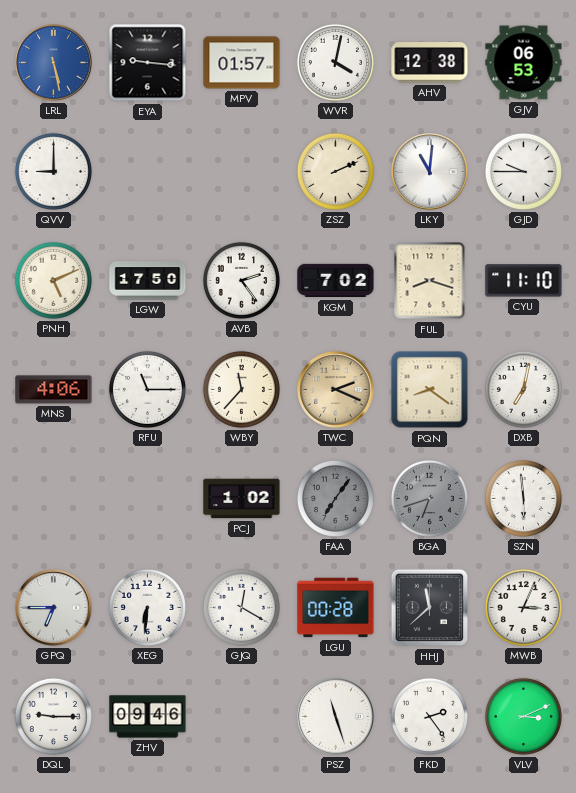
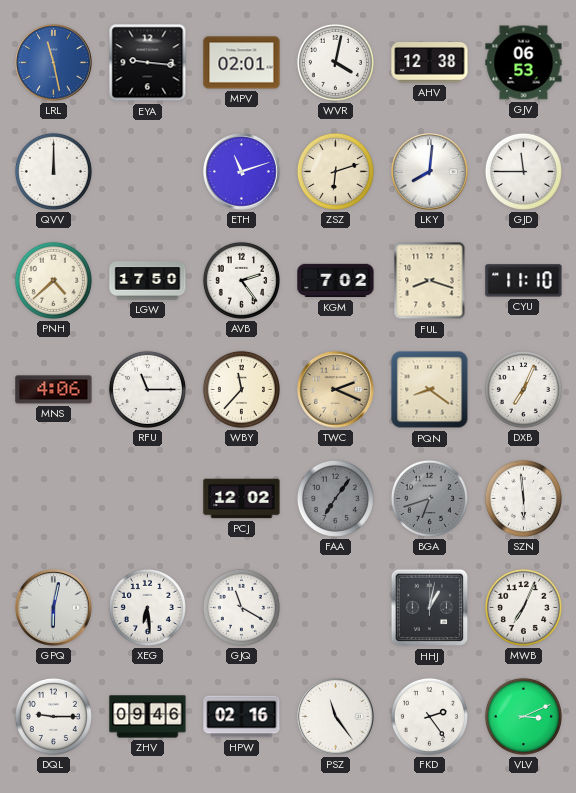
LRL: 5:28 -> 11:28
MPV: 01:57 -> 02:01
QVV: 9:00 -> 12:00
ETH: none -> 11:12
ZSZ: 2:11 -> 6:12
LKY: 11:01 -> 8:01
GJD: 9:45 -> 11:45
PNH: 5:11 -> 4:38
DXB: 7:02 -> 7:04
PCJ: 1:02 -> 12:02
GPQ: 6:45 -> 6:02
XEG: 6:31 -> 6:29
GJQ: 12:20 -> 11:20
LGU: 00:28 -> none
HHJ: 11:38 -> 1:02
MWB: 3:04 -> 7:04
HPW: none -> 02:16
PSZ: 11:27 -> 11:24
